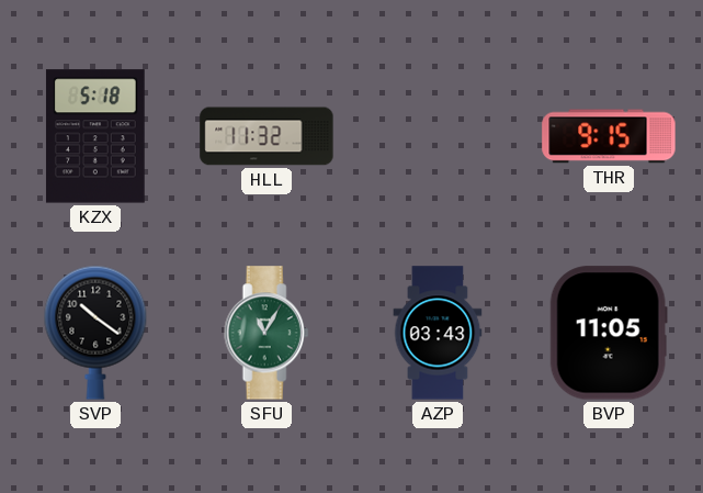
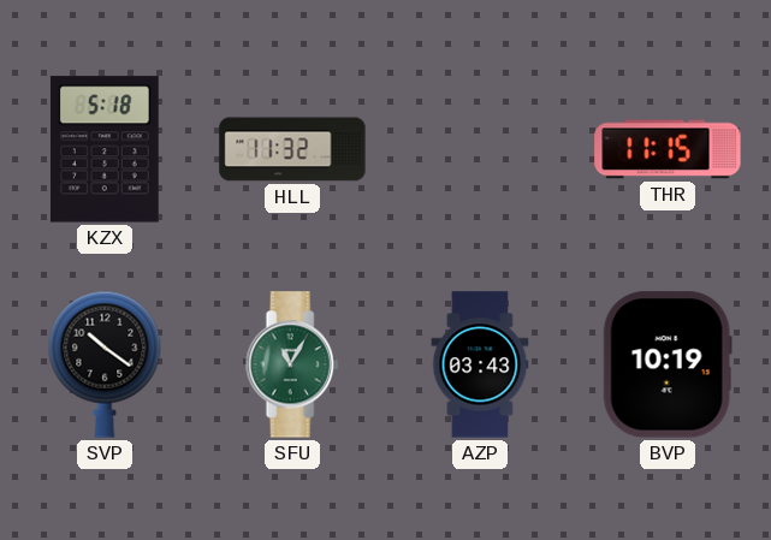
THR: 9:15 -> 11:15
BVP: 11:05 -> 10:19
